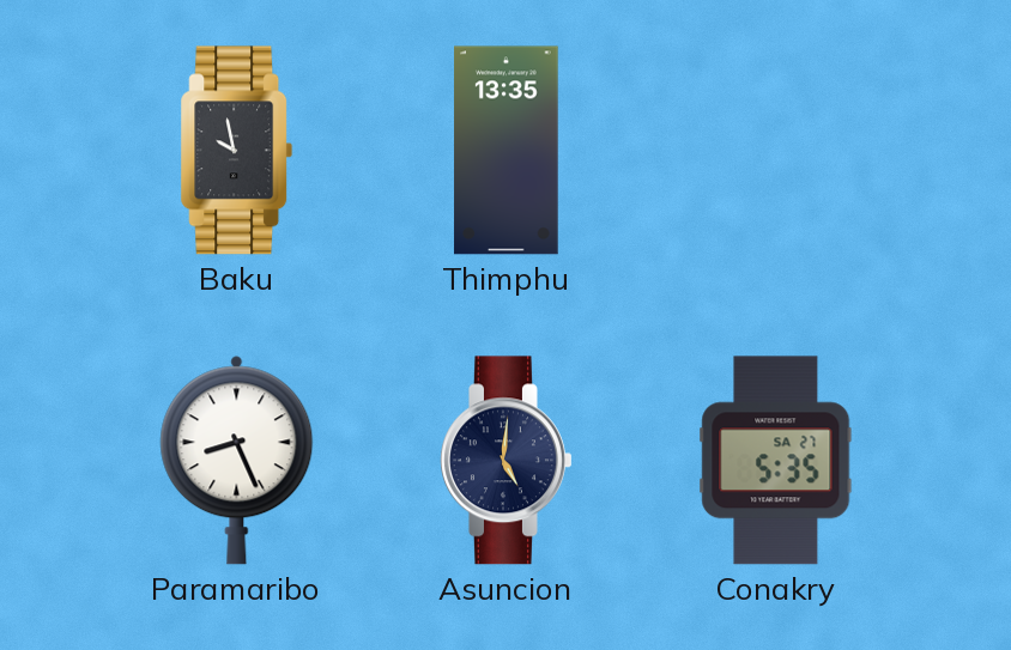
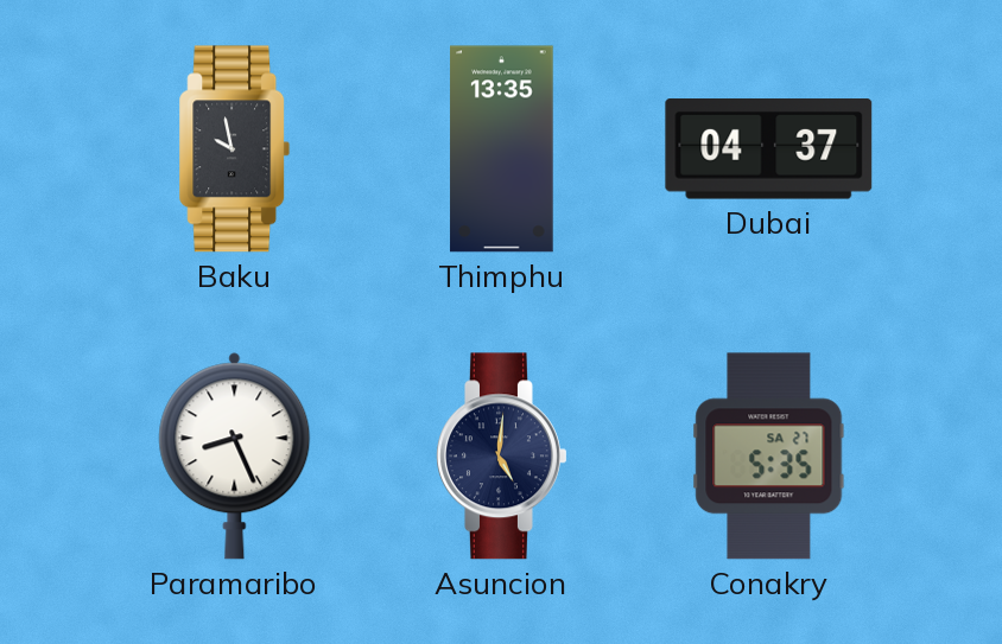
Dubai: none -> 04:37
